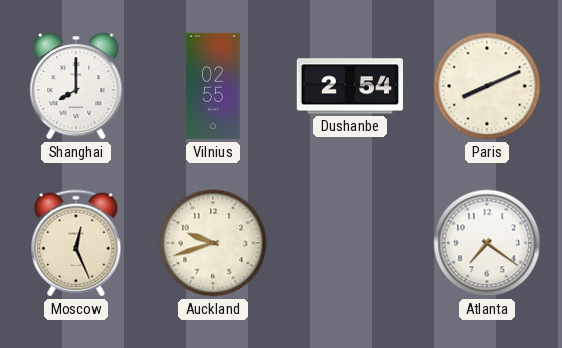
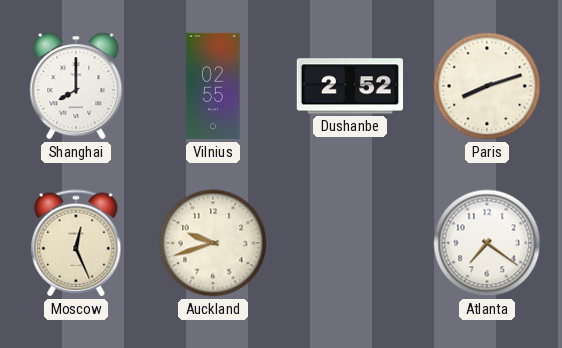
Dushanbe: 2:54 -> 2:52
Paris: 8:11 -> 8:12
